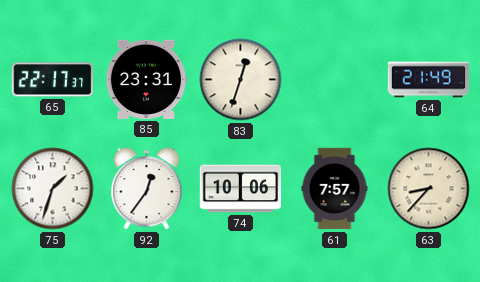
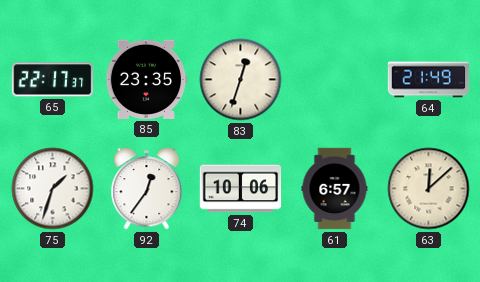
85: 23:31 -> 23:35
61: 7:57 -> 6:57
63: 8:37 -> 12:08
